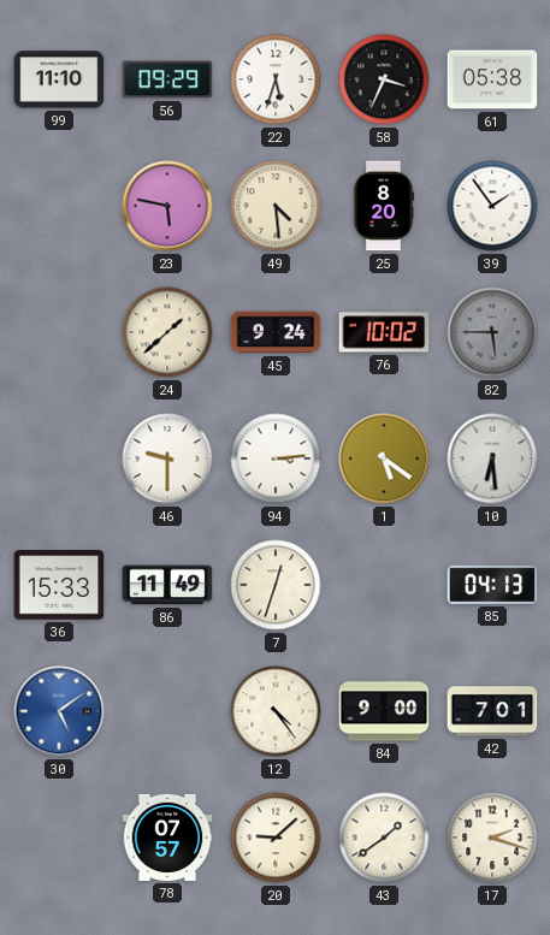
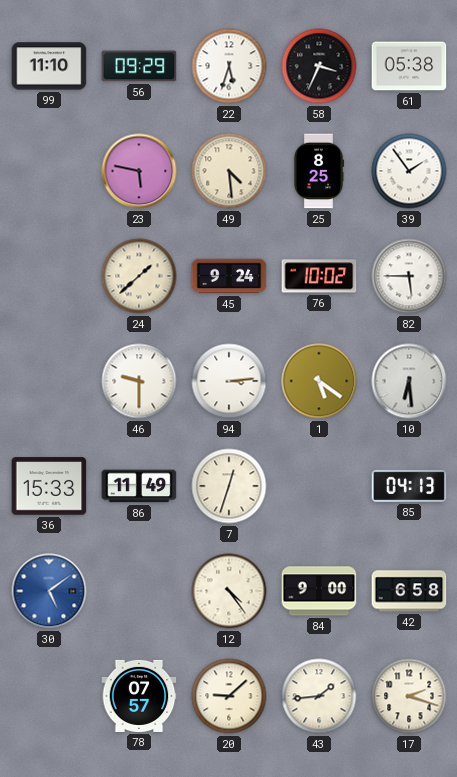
25: 8:20 -> 8:25
82 dial: grey -> white
42: 7:01 -> 6:58
43: 1:39 -> 1:44
